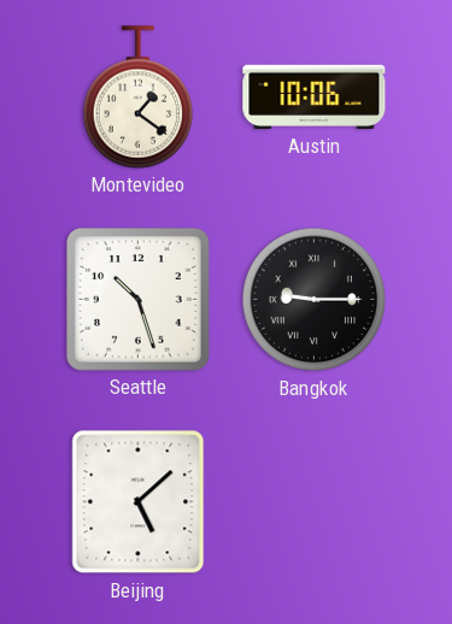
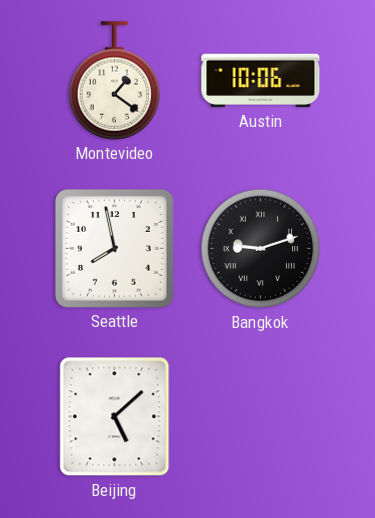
Seattle: 10:27 -> 7:58
Bangkok: 9:15 -> 9:12
